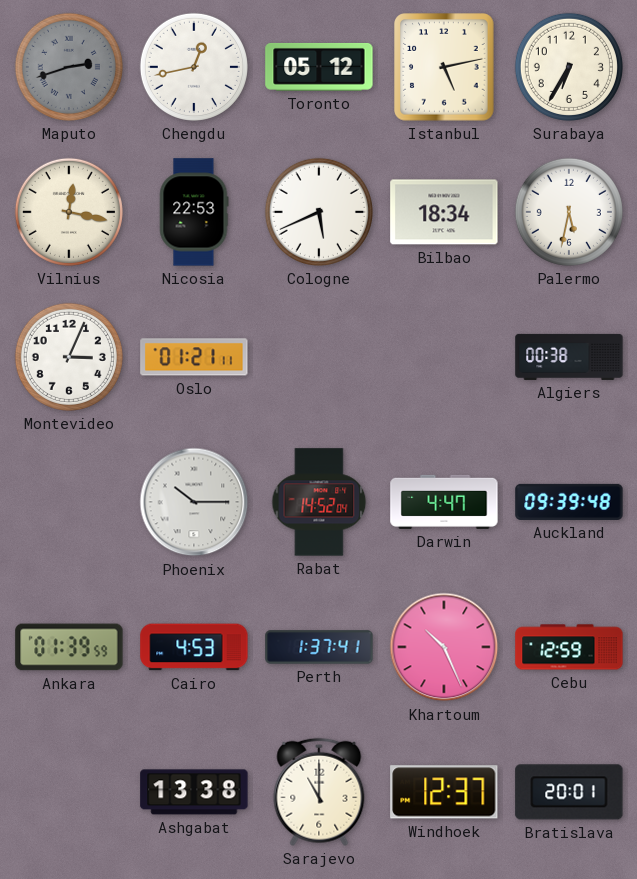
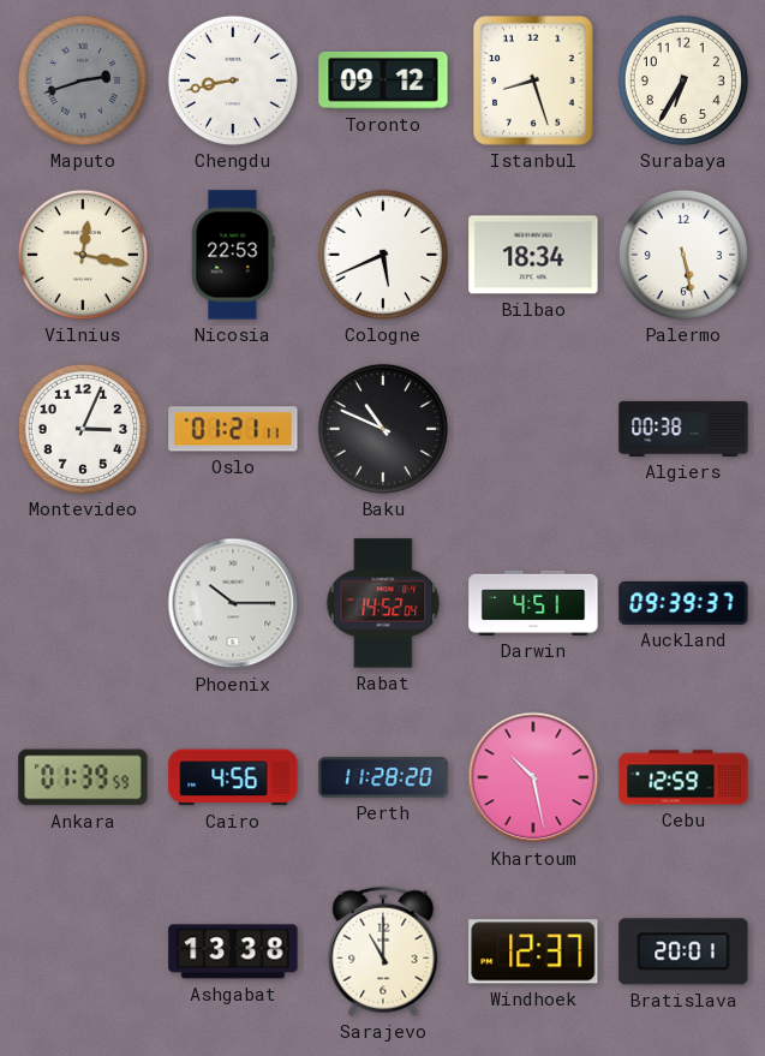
Chengdu: 12:43 -> 8:43
Toronto: 05:12 -> 09:12
Istanbul: 5:13 -> 8:27
Palermo: 5:32 -> 5:28
Baku: none -> 10:49
Darwin: 4:47 -> 4:51
Auckland: 09:39:48 -> 09:39:37
Cairo: 4:53 -> 4:56
Perth: 1:37 -> 11:28
Khartoum: 10:26 -> 10:28
